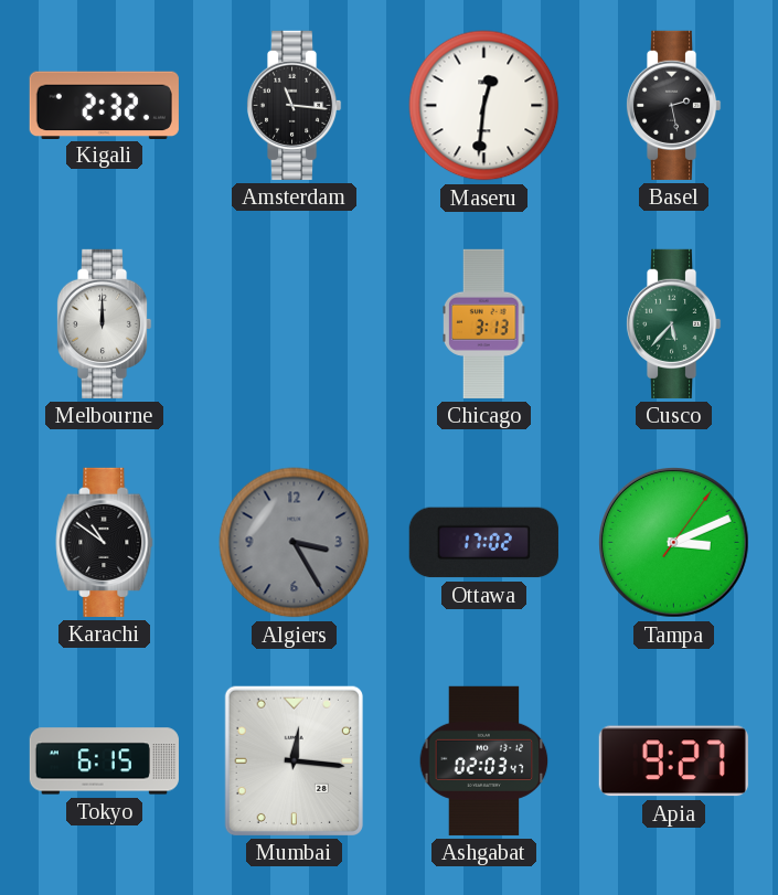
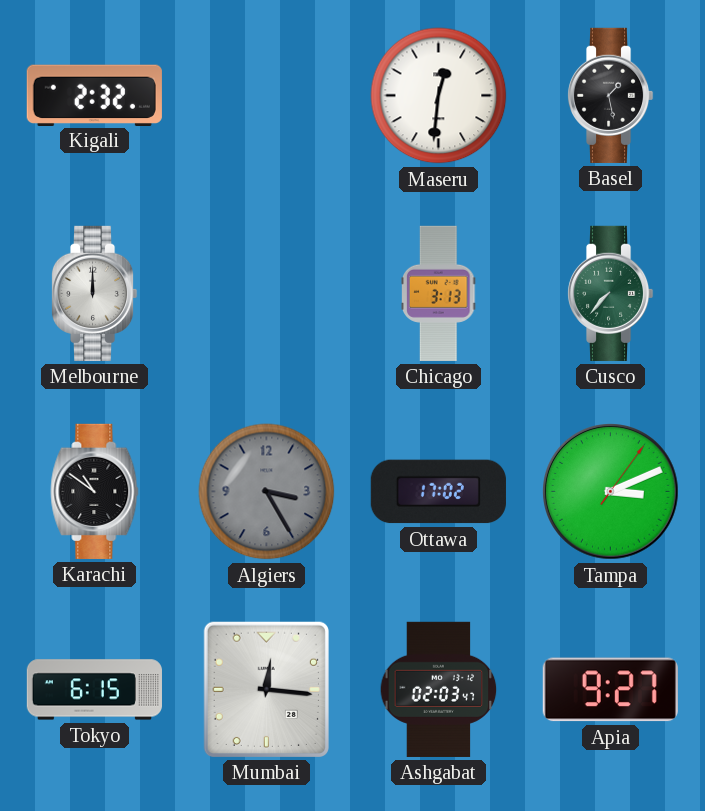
Amsterdam: 11:16 -> none
Basel: 2:28 -> 1:28
Cusco: 5:37 -> 7:37
